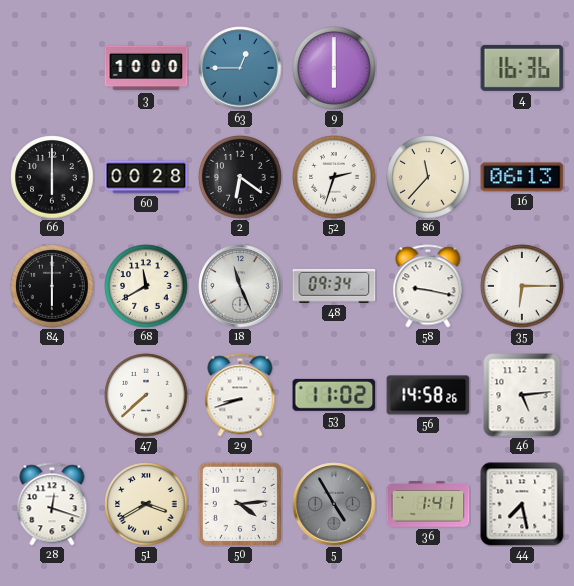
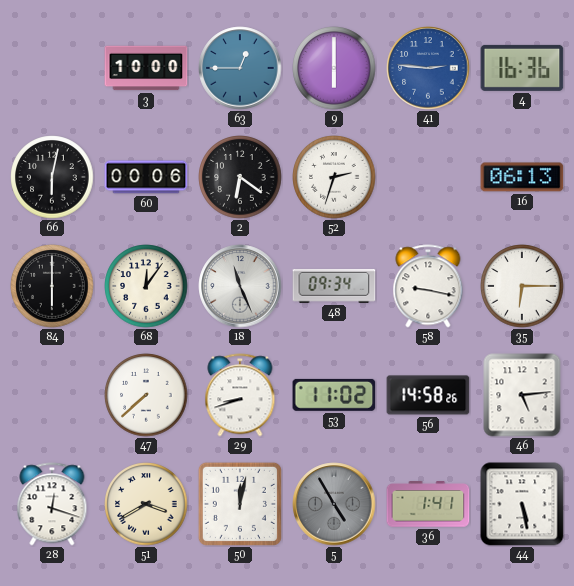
41: none -> 2:46
66: 6:00 -> 6:02
60: 00:28 -> 00:06
86: 11:37 -> none
68: 11:40 -> 12:06
50: 4:14 -> 12:02
44: 7:28 -> 5:28
